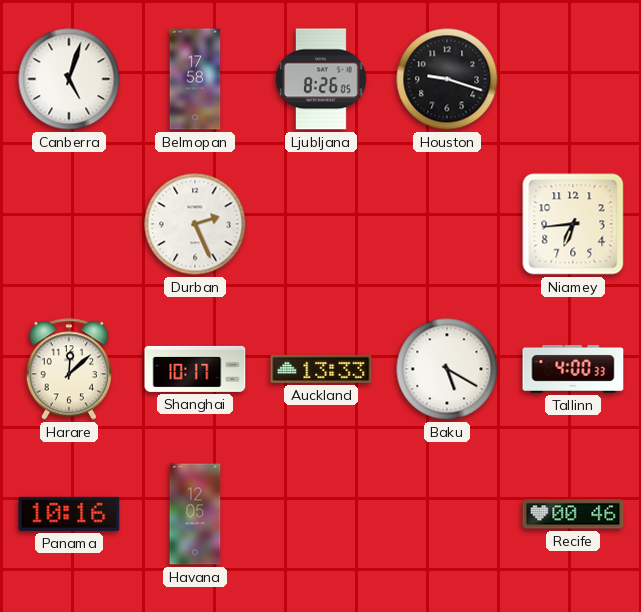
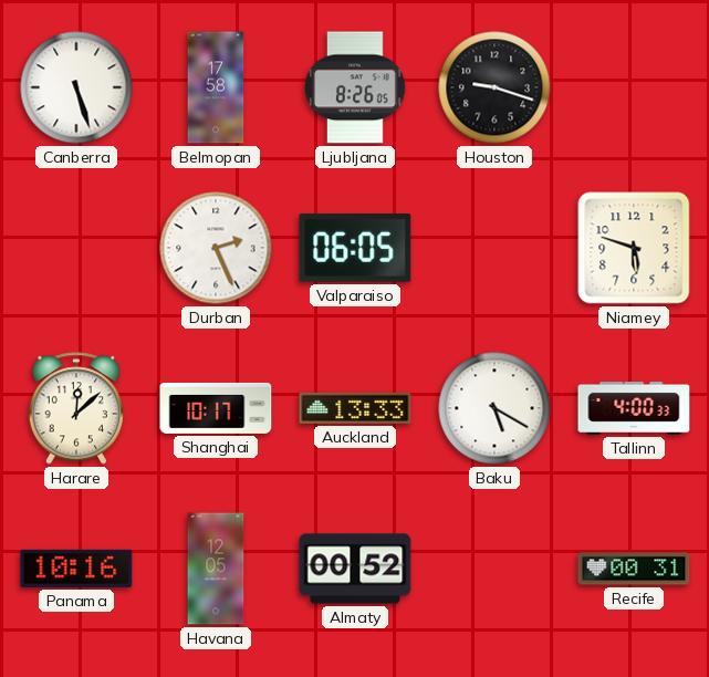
Canberra: 5:03 -> 5:27
Valparaiso: none -> 06:05
Niamey: 6:44 -> 5:48
Almaty: none -> 00:52
Recife: 00:46 -> 00:31
